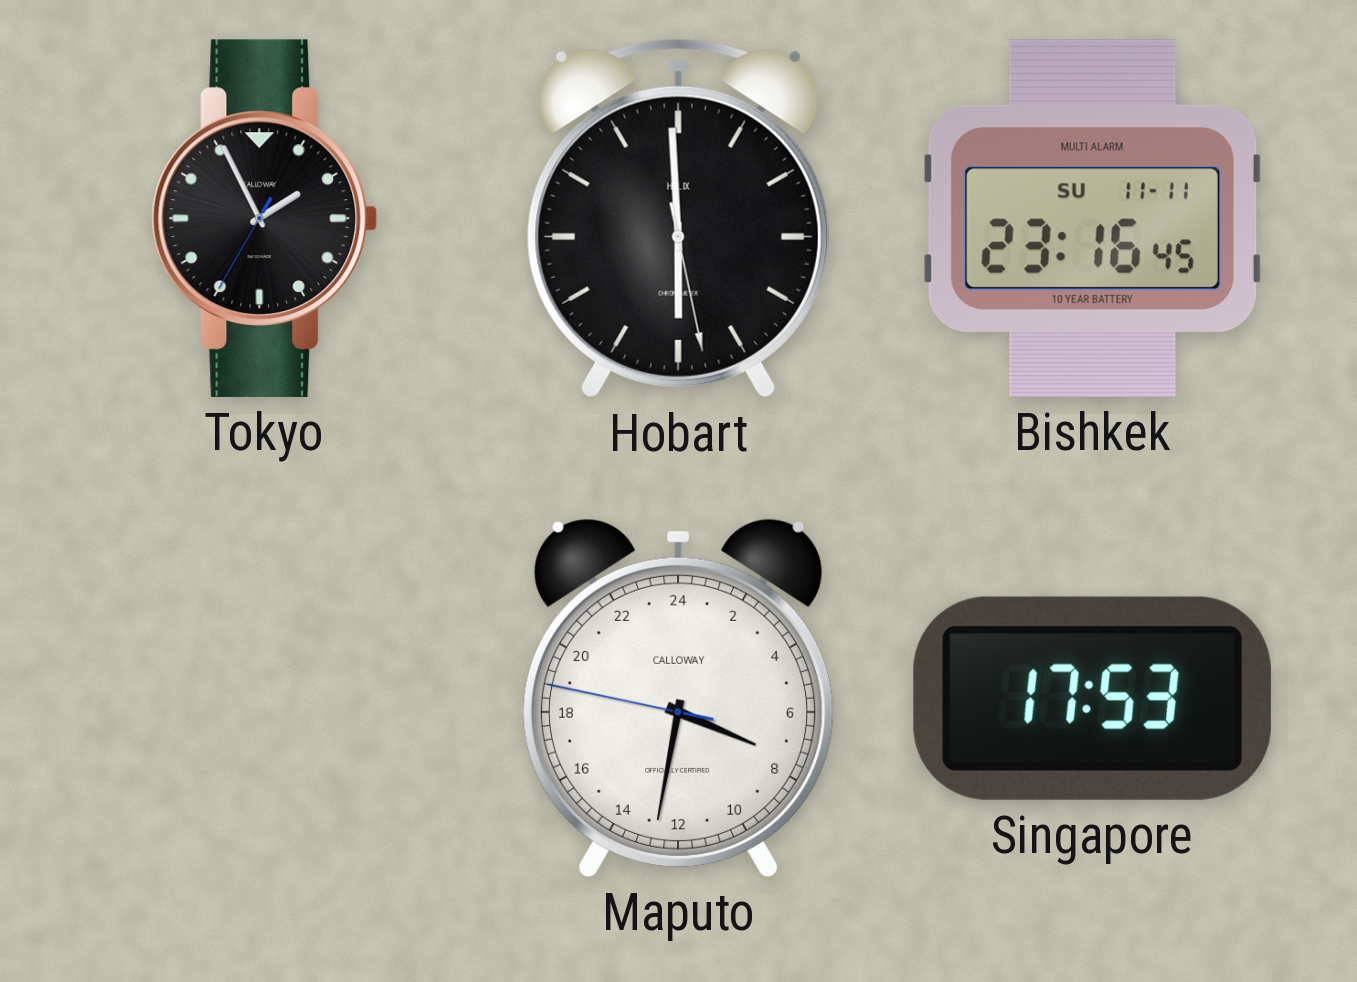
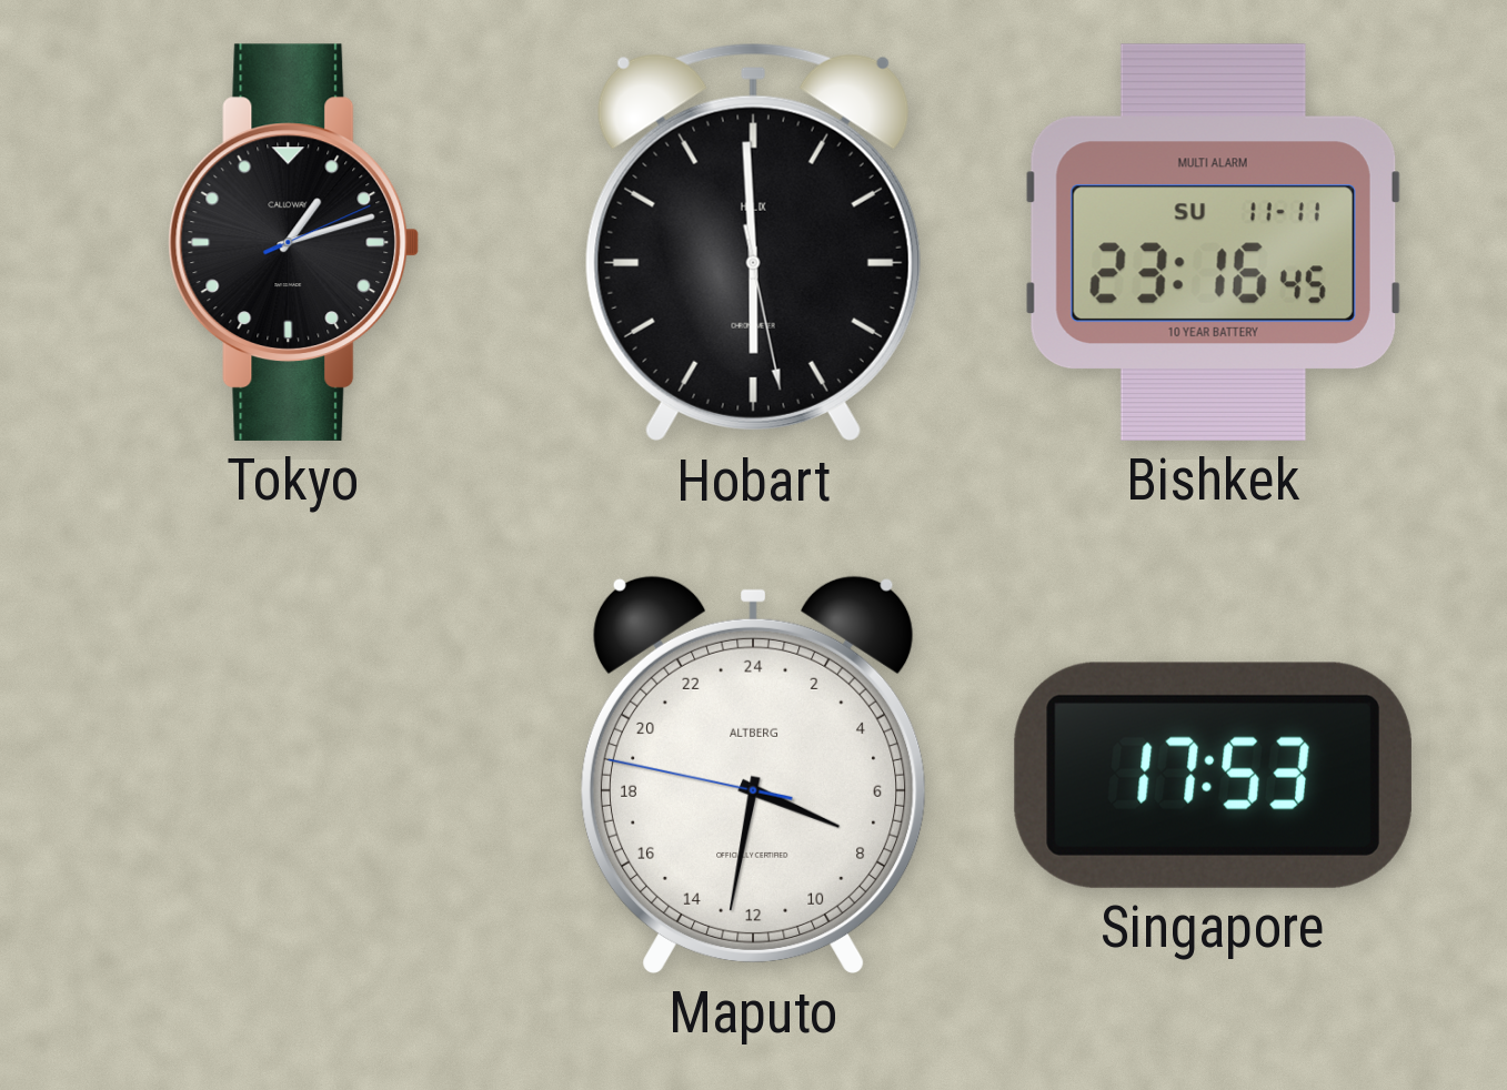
Tokyo: 1:55 -> 1:12
Maputo brand: CALLOWAY -> ALTBERG
